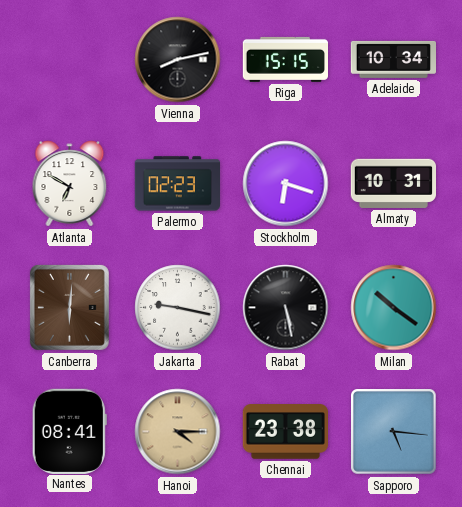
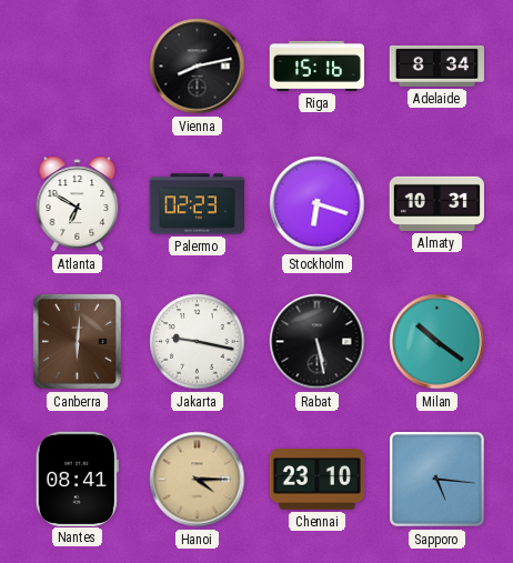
Riga: 15:15 -> 15:16
Adelaide: 10:34 -> 8:34
Chennai: 23:38 -> 23:10
